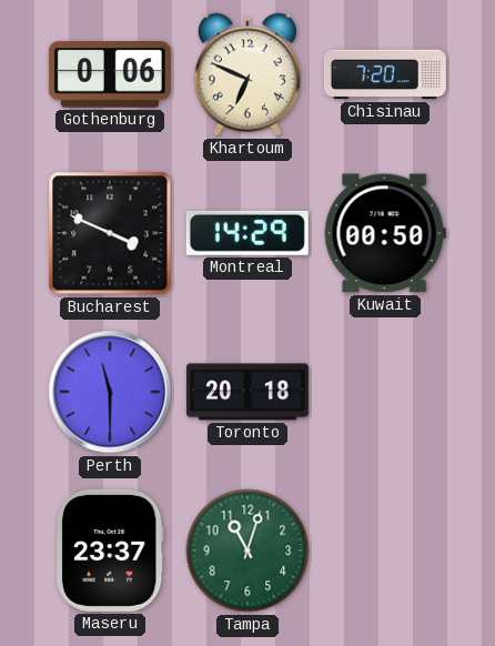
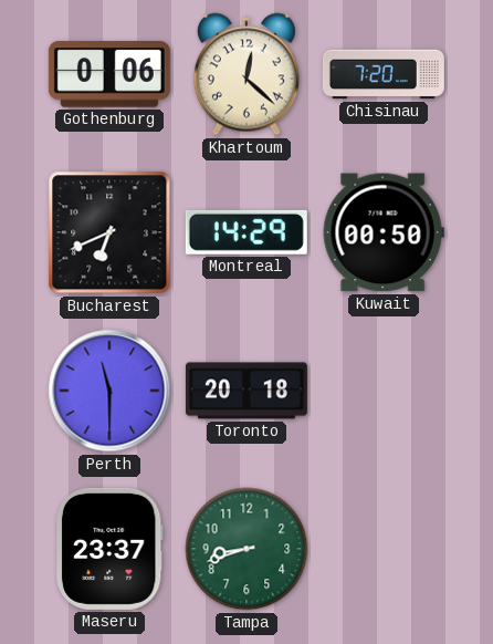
Khartoum: 6:49 -> 12:22
Bucharest: 3:49 -> 6:41
Tampa: 11:03 -> 8:42
